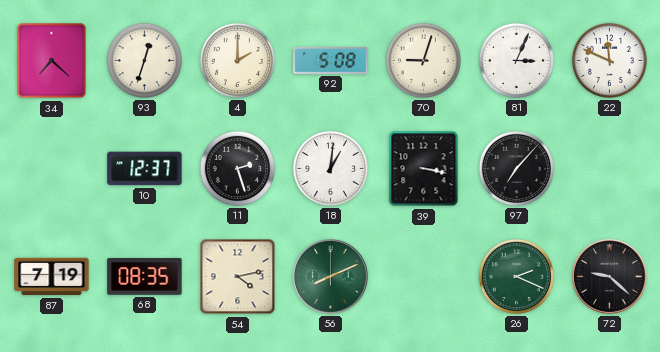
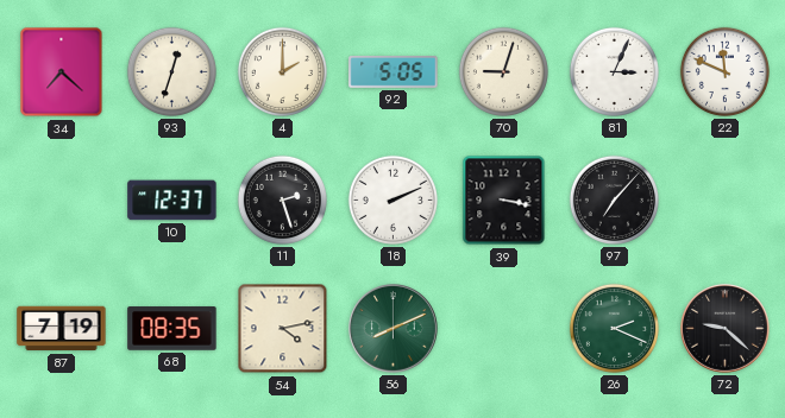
92: 5:08 -> 5:05
18: 1:01 -> 2:11
